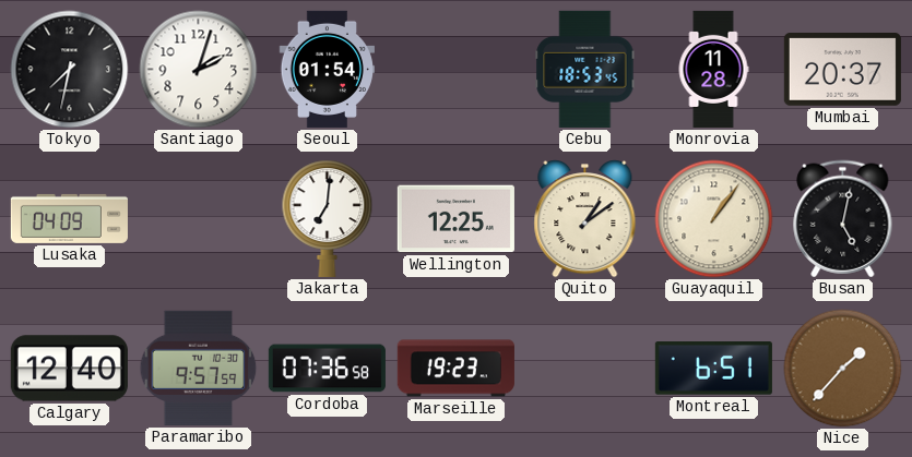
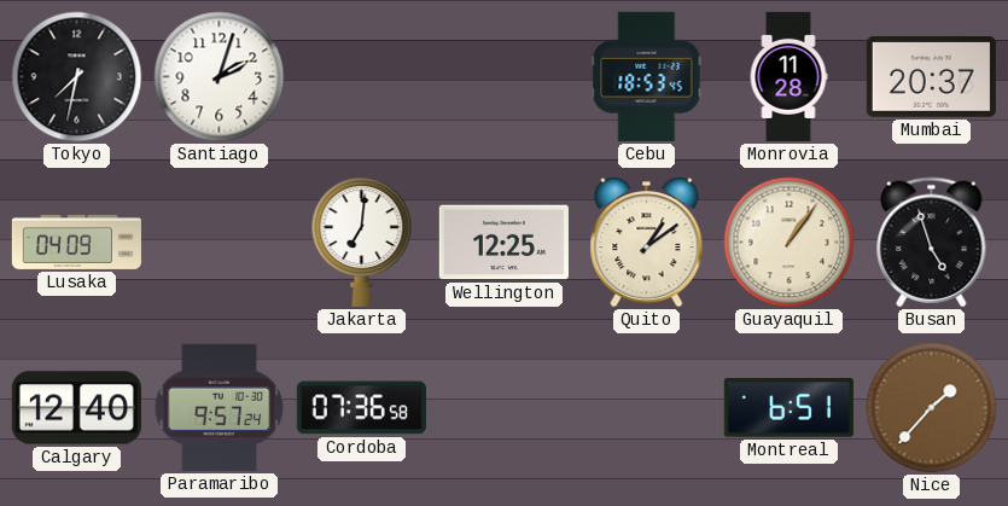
Seoul: 01:54 -> none
Busan: 5:02 -> 4:57
Paramaribo: 9:57:59 -> 9:57:24
Marseille: 19:23 -> none
